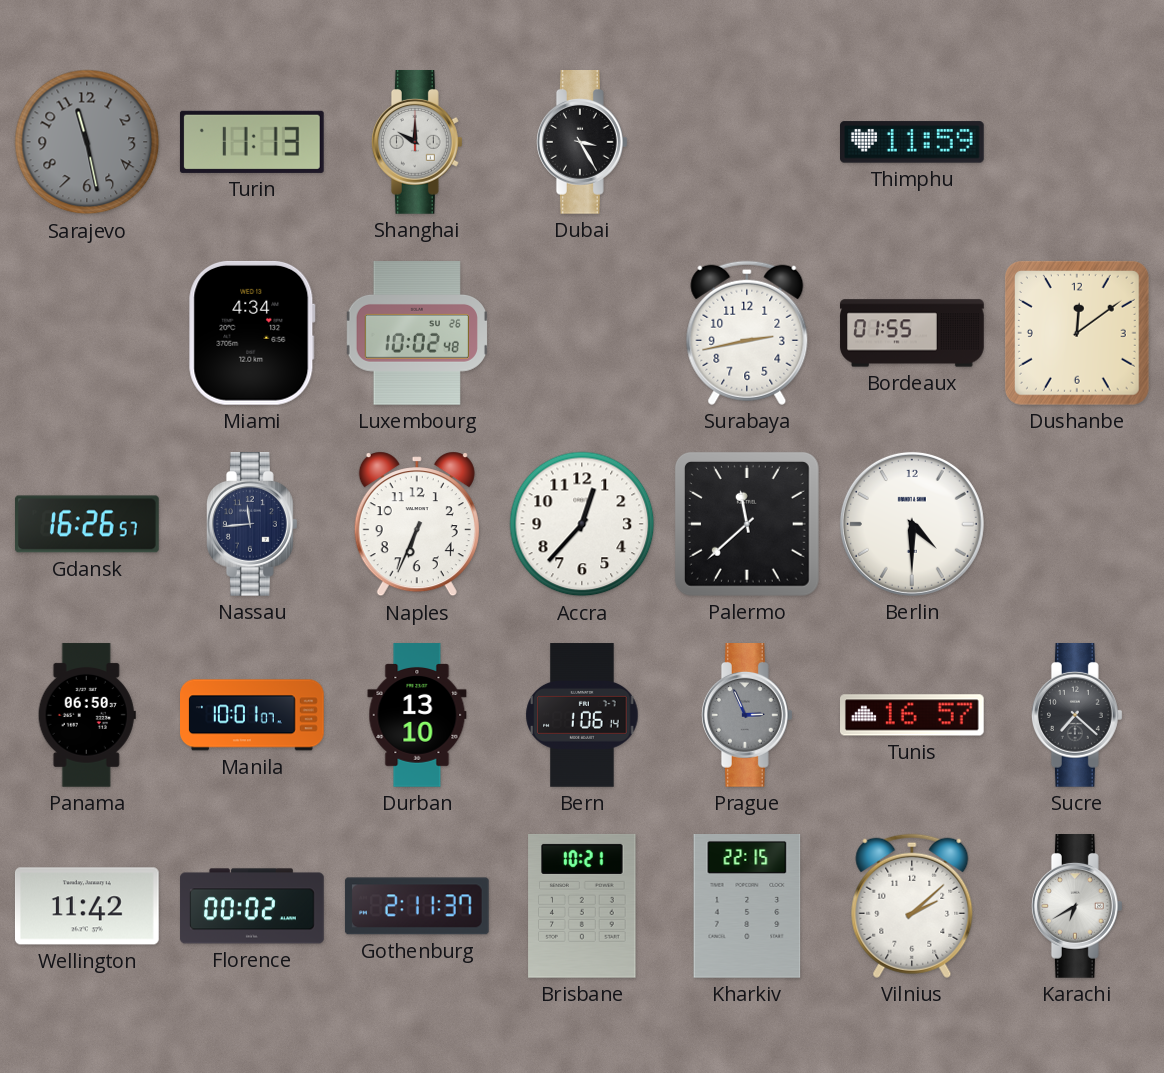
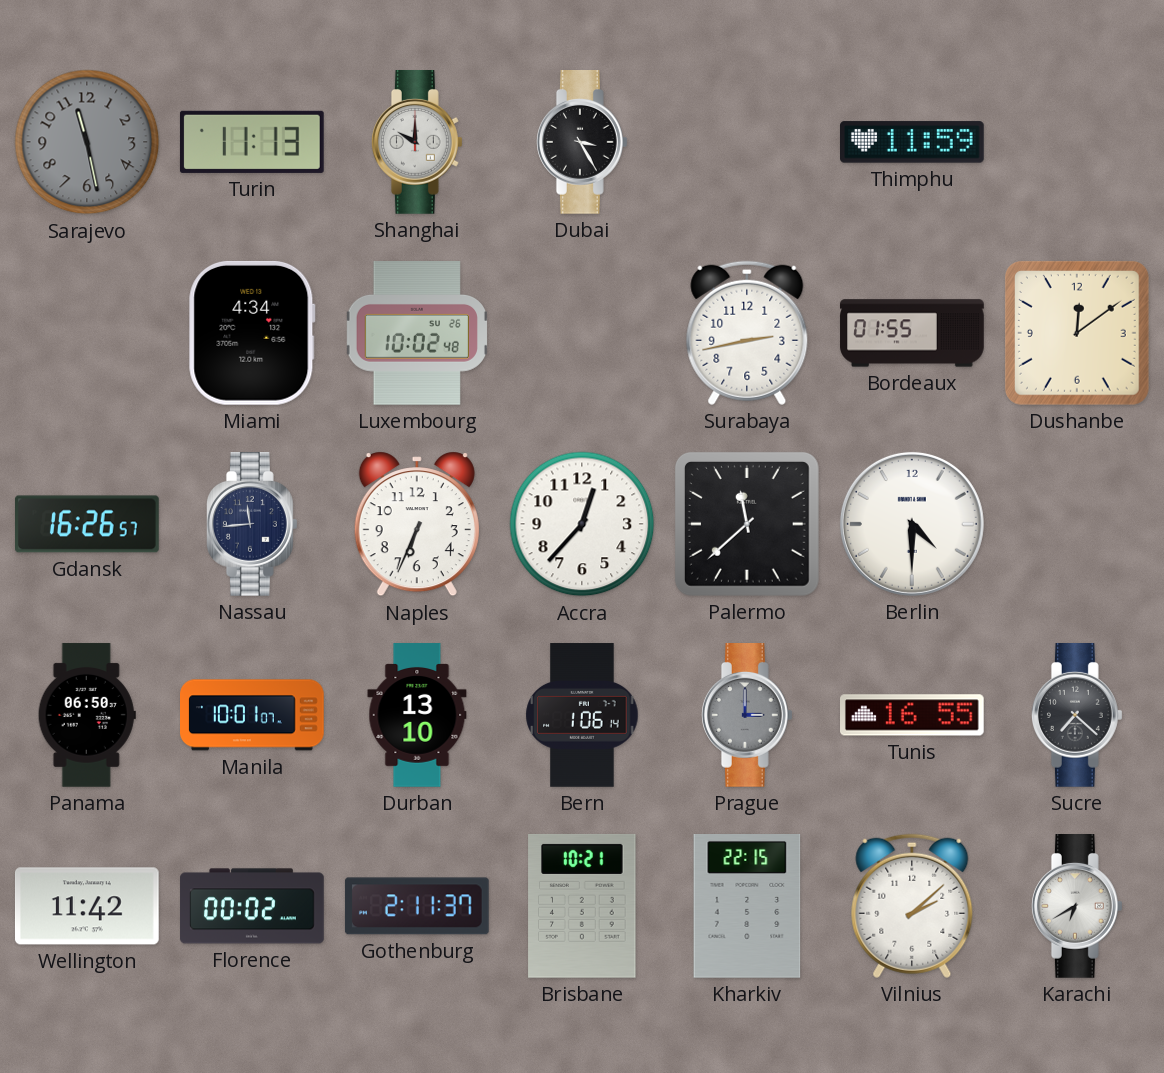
Prague: 2:56 -> 3:00
Tunis: 16:57 -> 16:55
